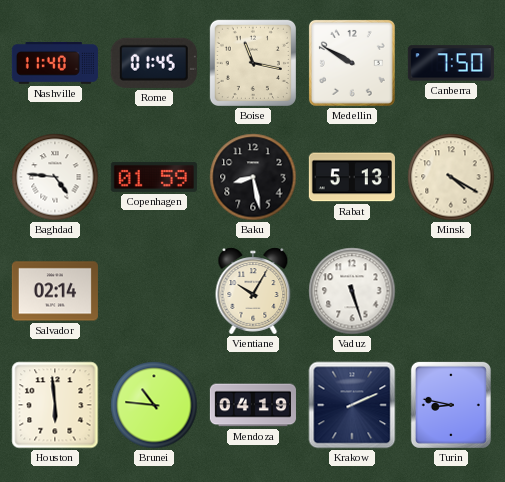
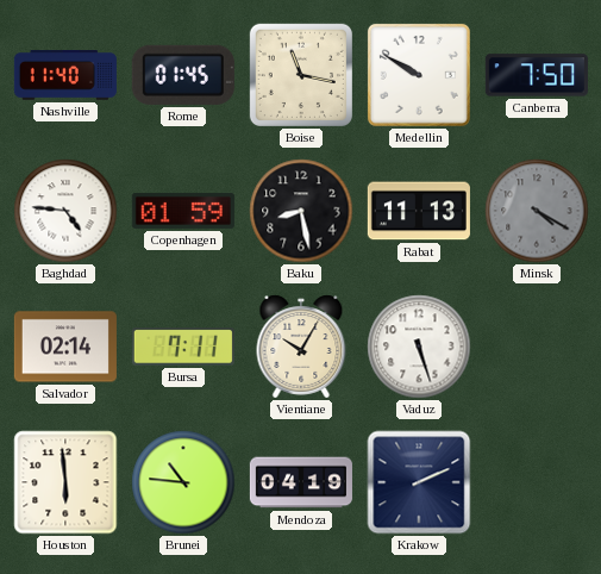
Rabat: 5:13 -> 11:13
Minsk dial: cream -> grey
Bursa: none -> 7:11
Turin: 8:47 -> none
